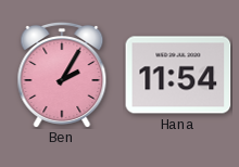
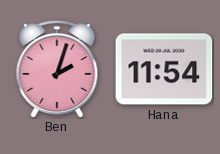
Ben: 2:05 -> 2:03
